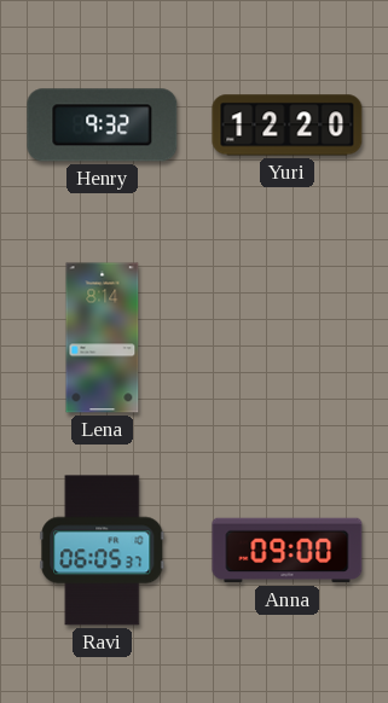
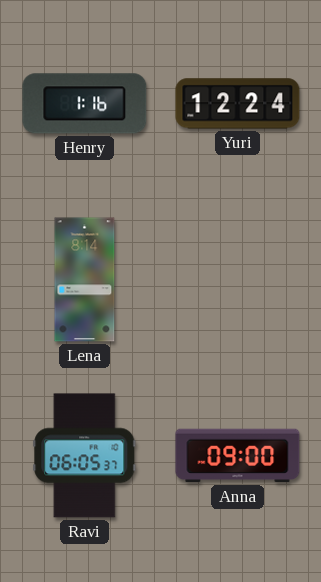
Henry: 9:32 -> 1:16
Yuri: 12:20 -> 12:24
